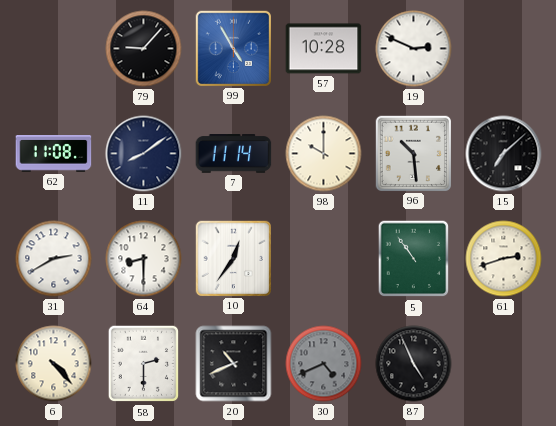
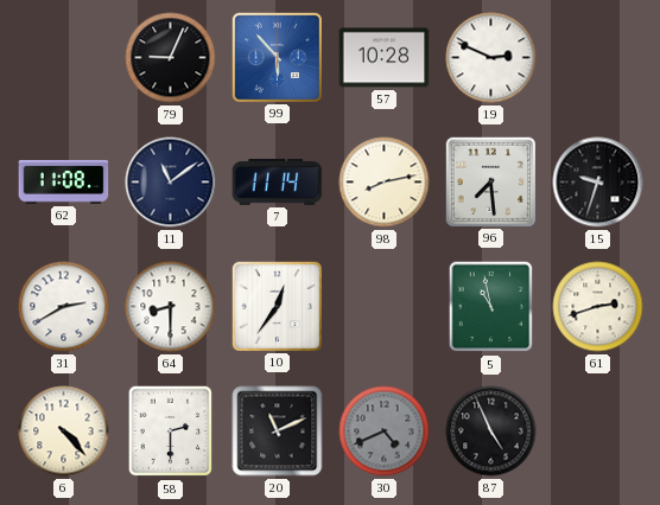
79: 9:07 -> 9:04
99: 4:55 -> 5:53
11: 8:09 -> 11:09
98: 10:00 -> 8:13
96: 10:29 -> 7:29
15: 7:08 -> 9:33
5: 10:54 -> 10:58
20: 10:41 -> 11:11
